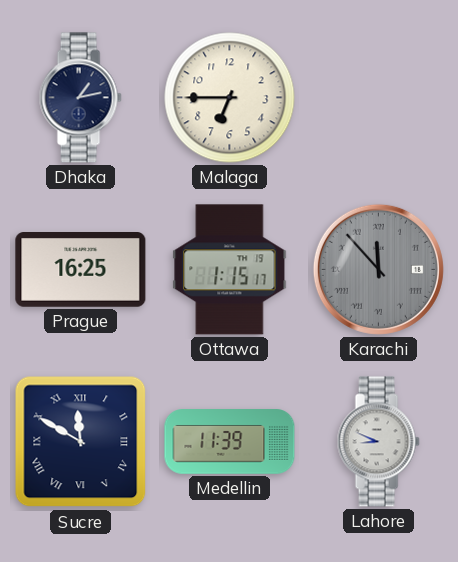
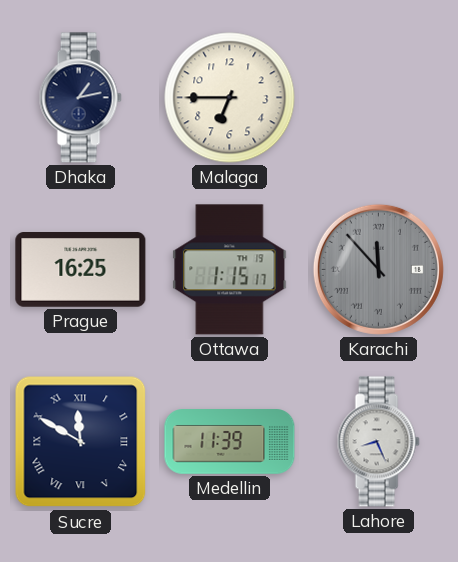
Lahore: 8:49 -> 8:26
